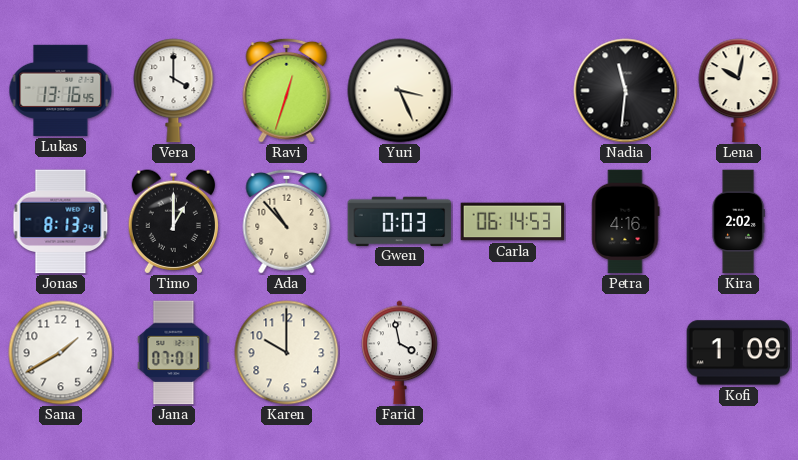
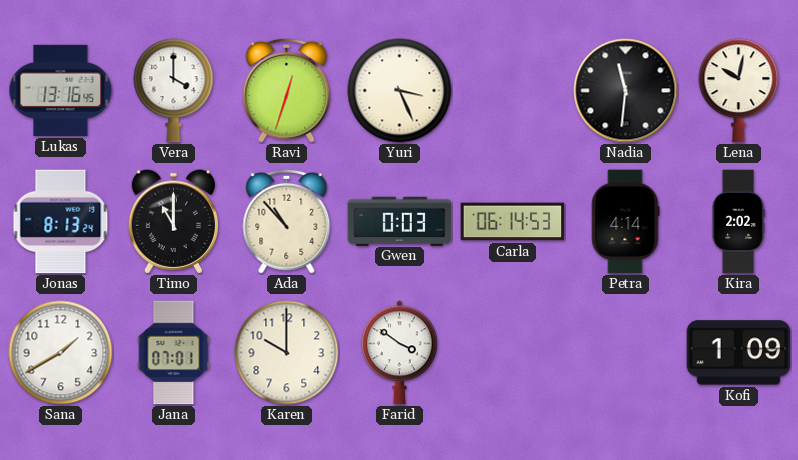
Timo: 1:00 -> 11:00
Petra: 4:16 -> 4:14
Farid: 3:58 -> 3:51
